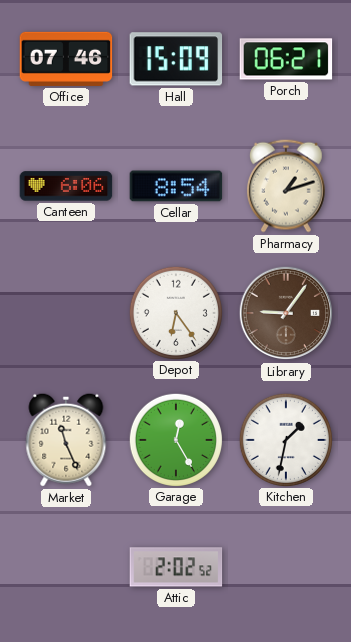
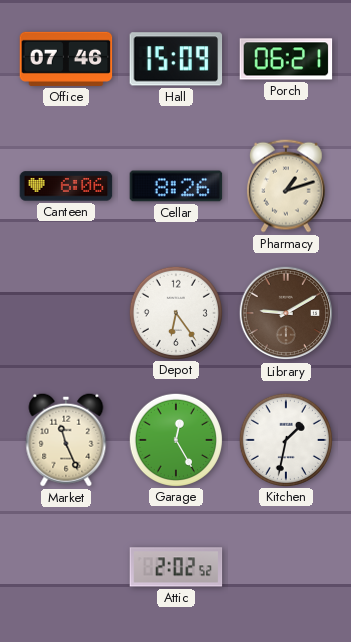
Cellar: 8:54 -> 8:26
Library: 9:06 -> 9:10
